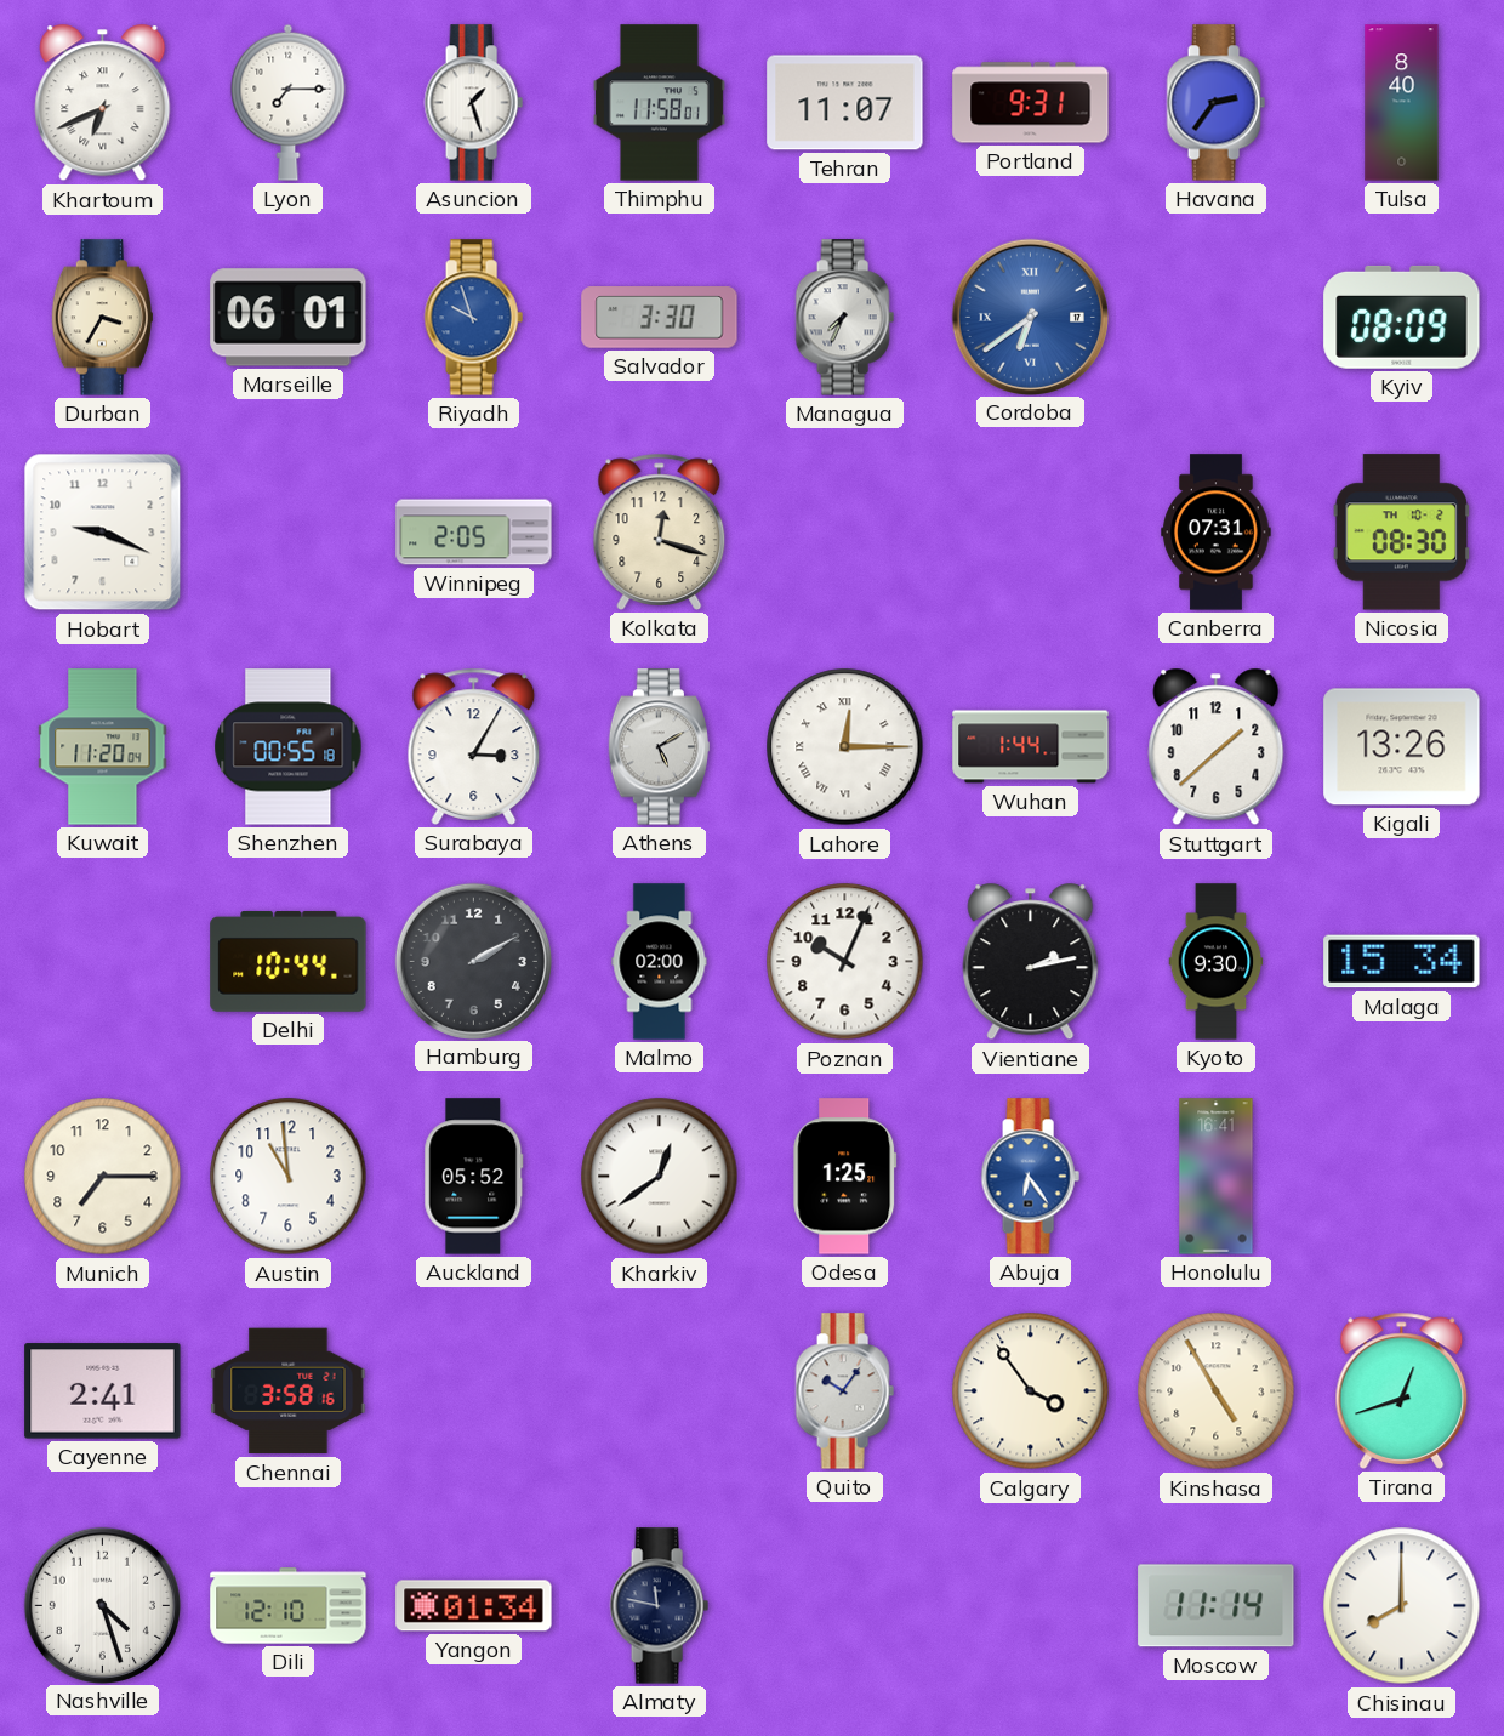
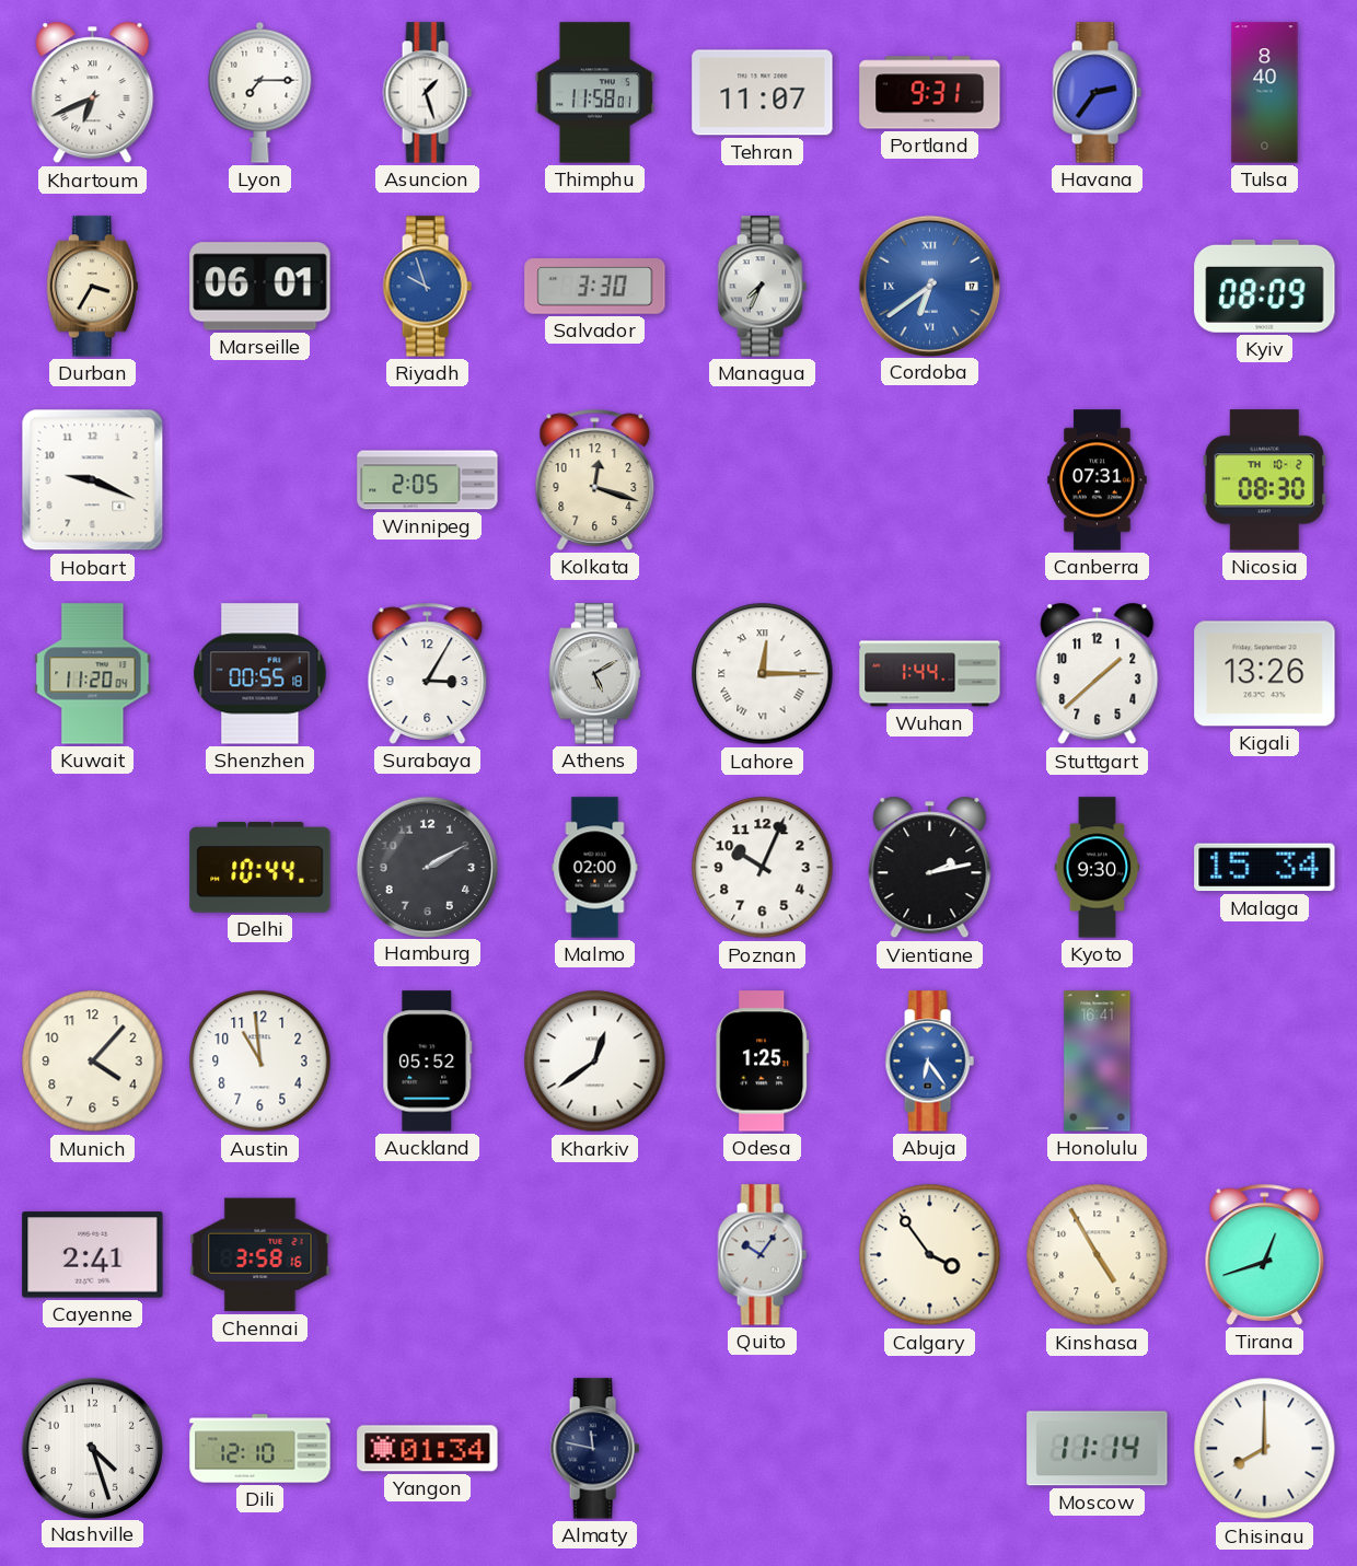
Munich: 7:15 -> 4:07
